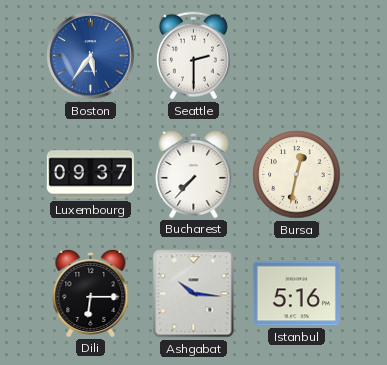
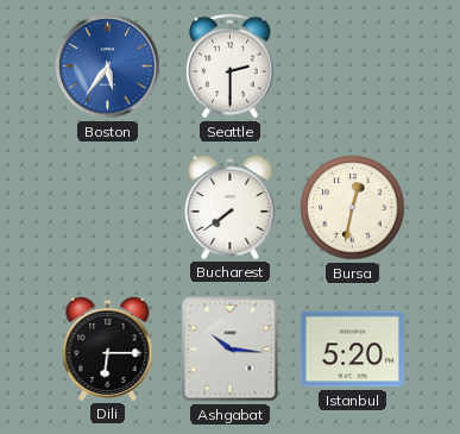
Luxembourg: 09:37 -> none
Bucharest: 7:37 -> 7:39
Istanbul: 5:16 -> 5:20
